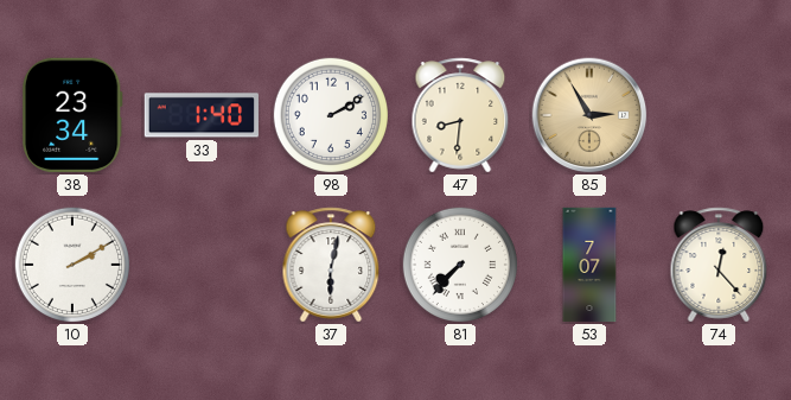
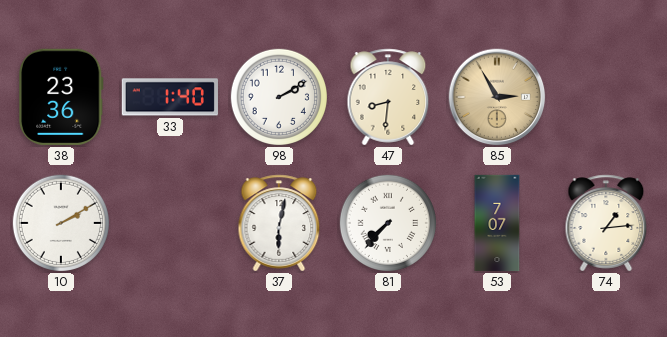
38: 23:34 -> 23:36
74: 12:23 -> 1:14
